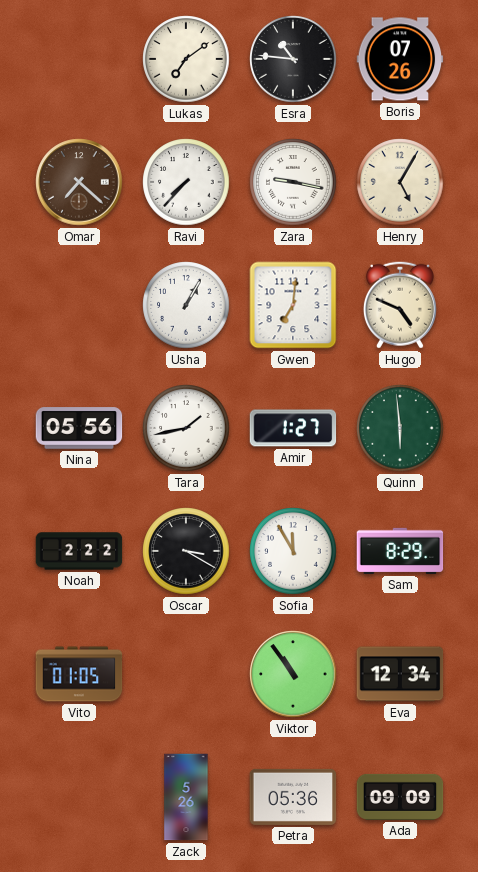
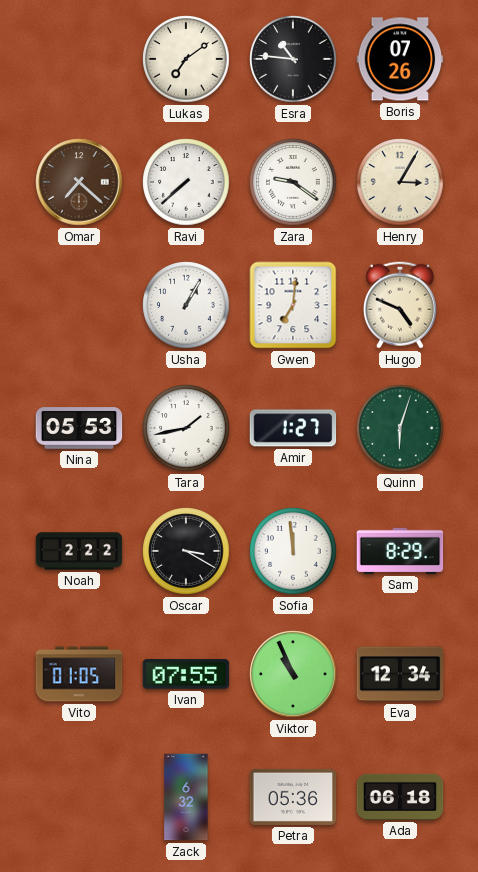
Ravi: 7:37 -> 7:38
Zara: 9:17 -> 9:21
Henry: 5:05 -> 3:05
Nina: 05:56 -> 05:53
Quinn: 5:59 -> 6:03
Sofia: 11:55 -> 11:59
Ivan: none -> 07:55
Viktor: 10:54 -> 10:56
Zack: 5:26 -> 6:32
Ada: 09:09 -> 06:18
